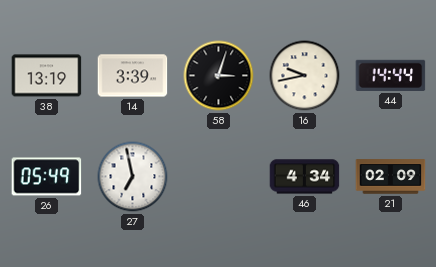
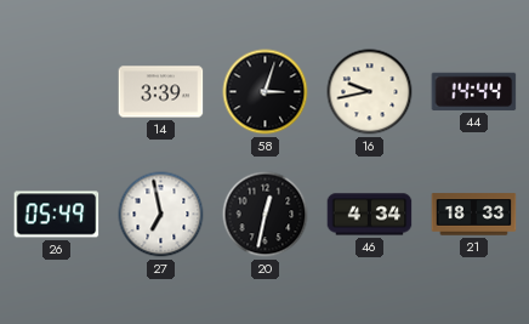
38: 13:19 -> none
20: none -> 12:32
21: 02:09 -> 18:33
